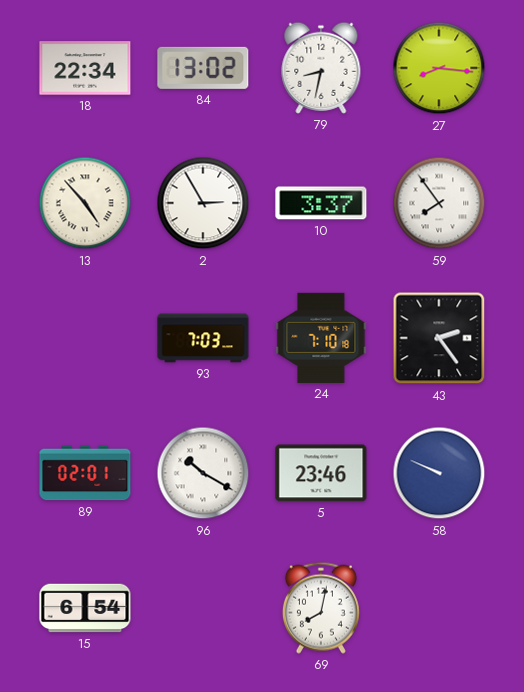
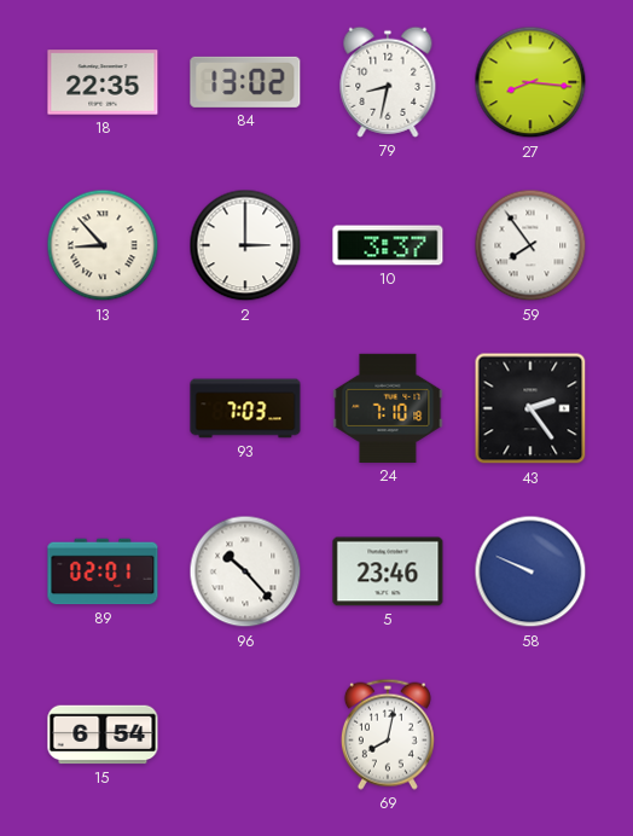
18: 22:34 -> 22:35
13: 4:53 -> 8:53
2: 2:55 -> 3:00
96: 10:20 -> 10:23
